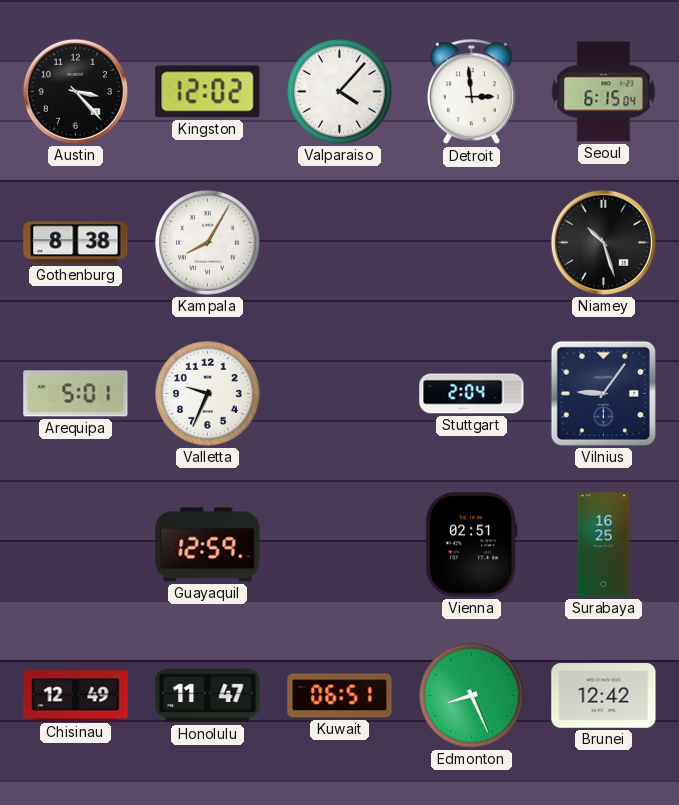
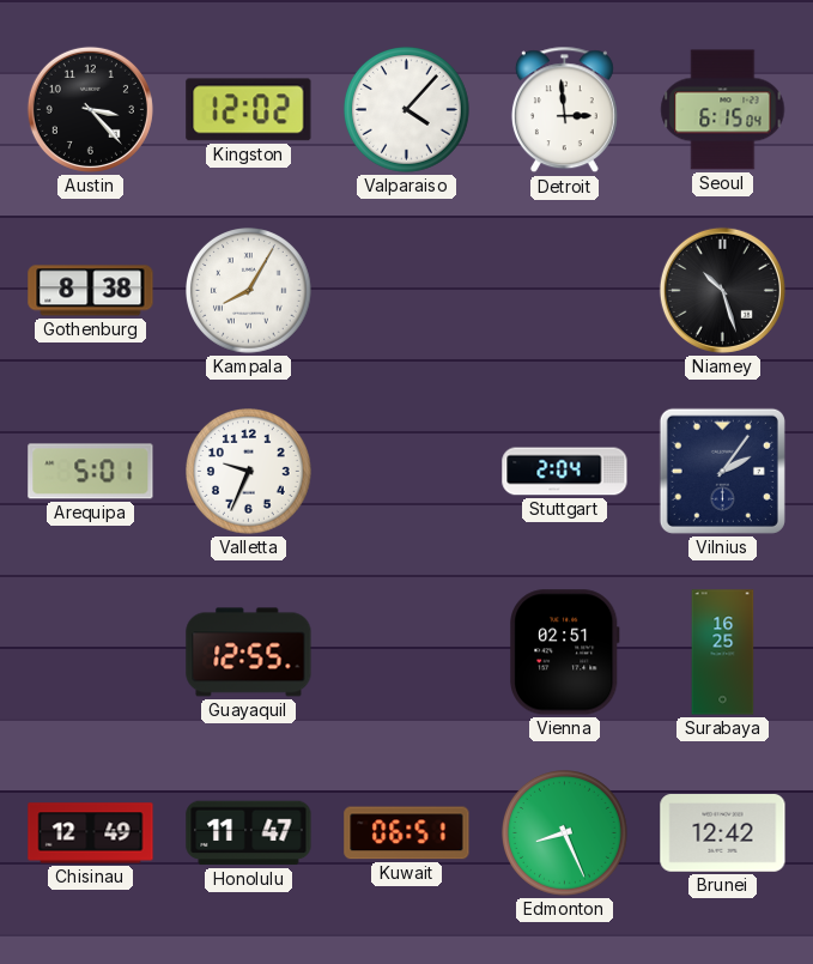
Vilnius: 9:06 -> 2:06
Guayaquil: 12:59 -> 12:55
